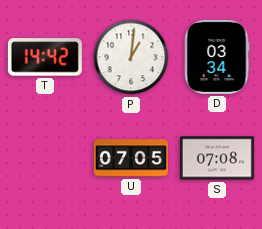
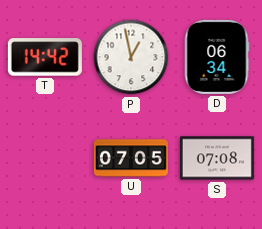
P: 1:01 -> 12:58
D: 03:34 -> 06:34
